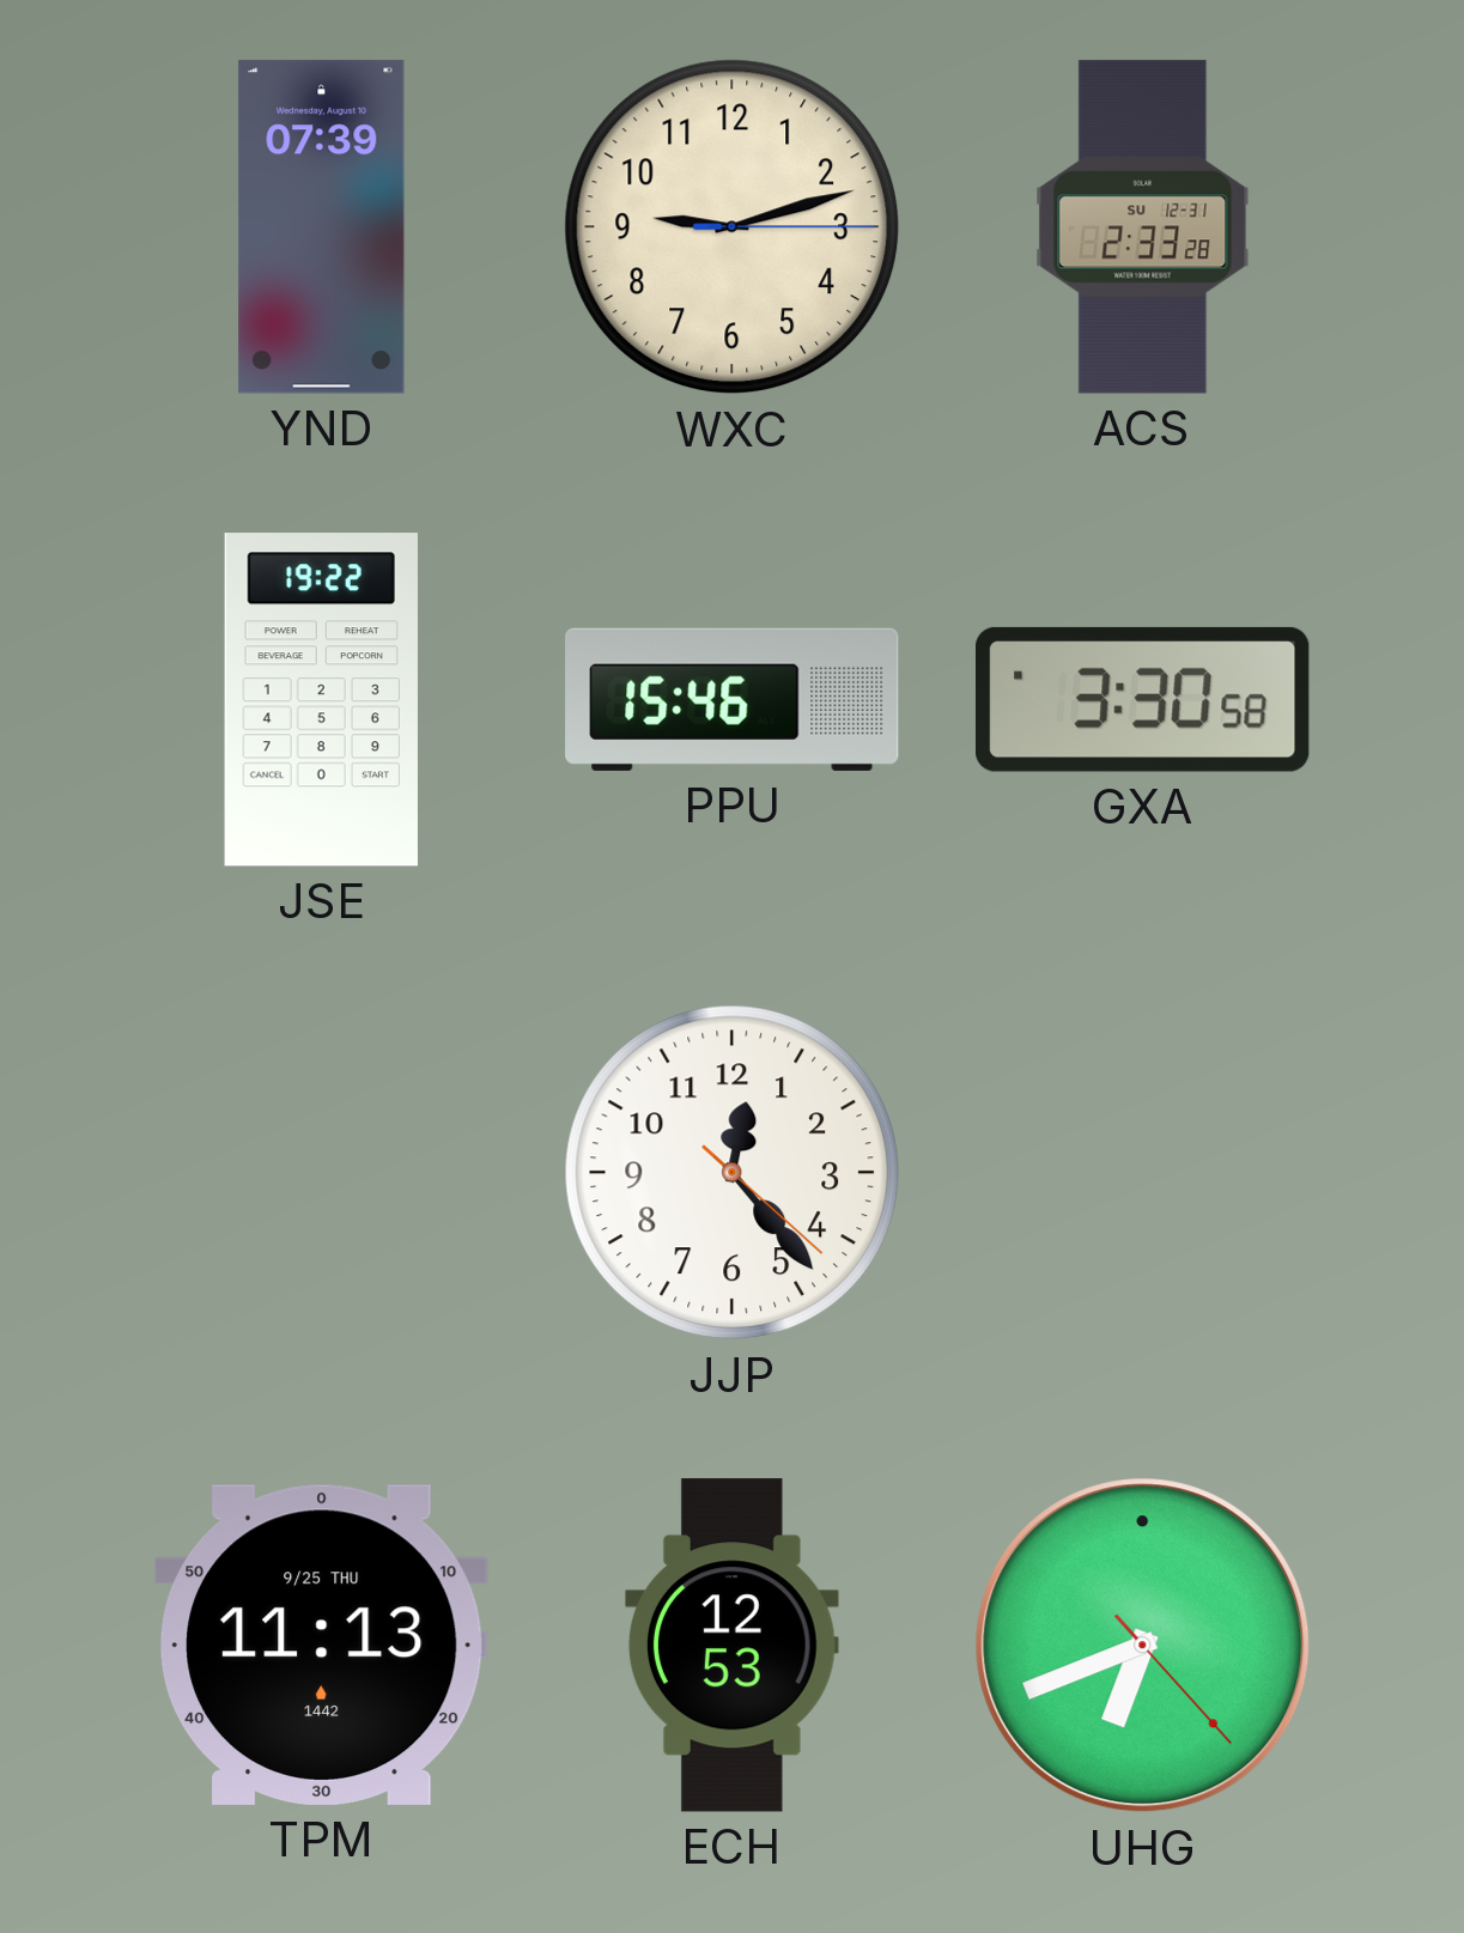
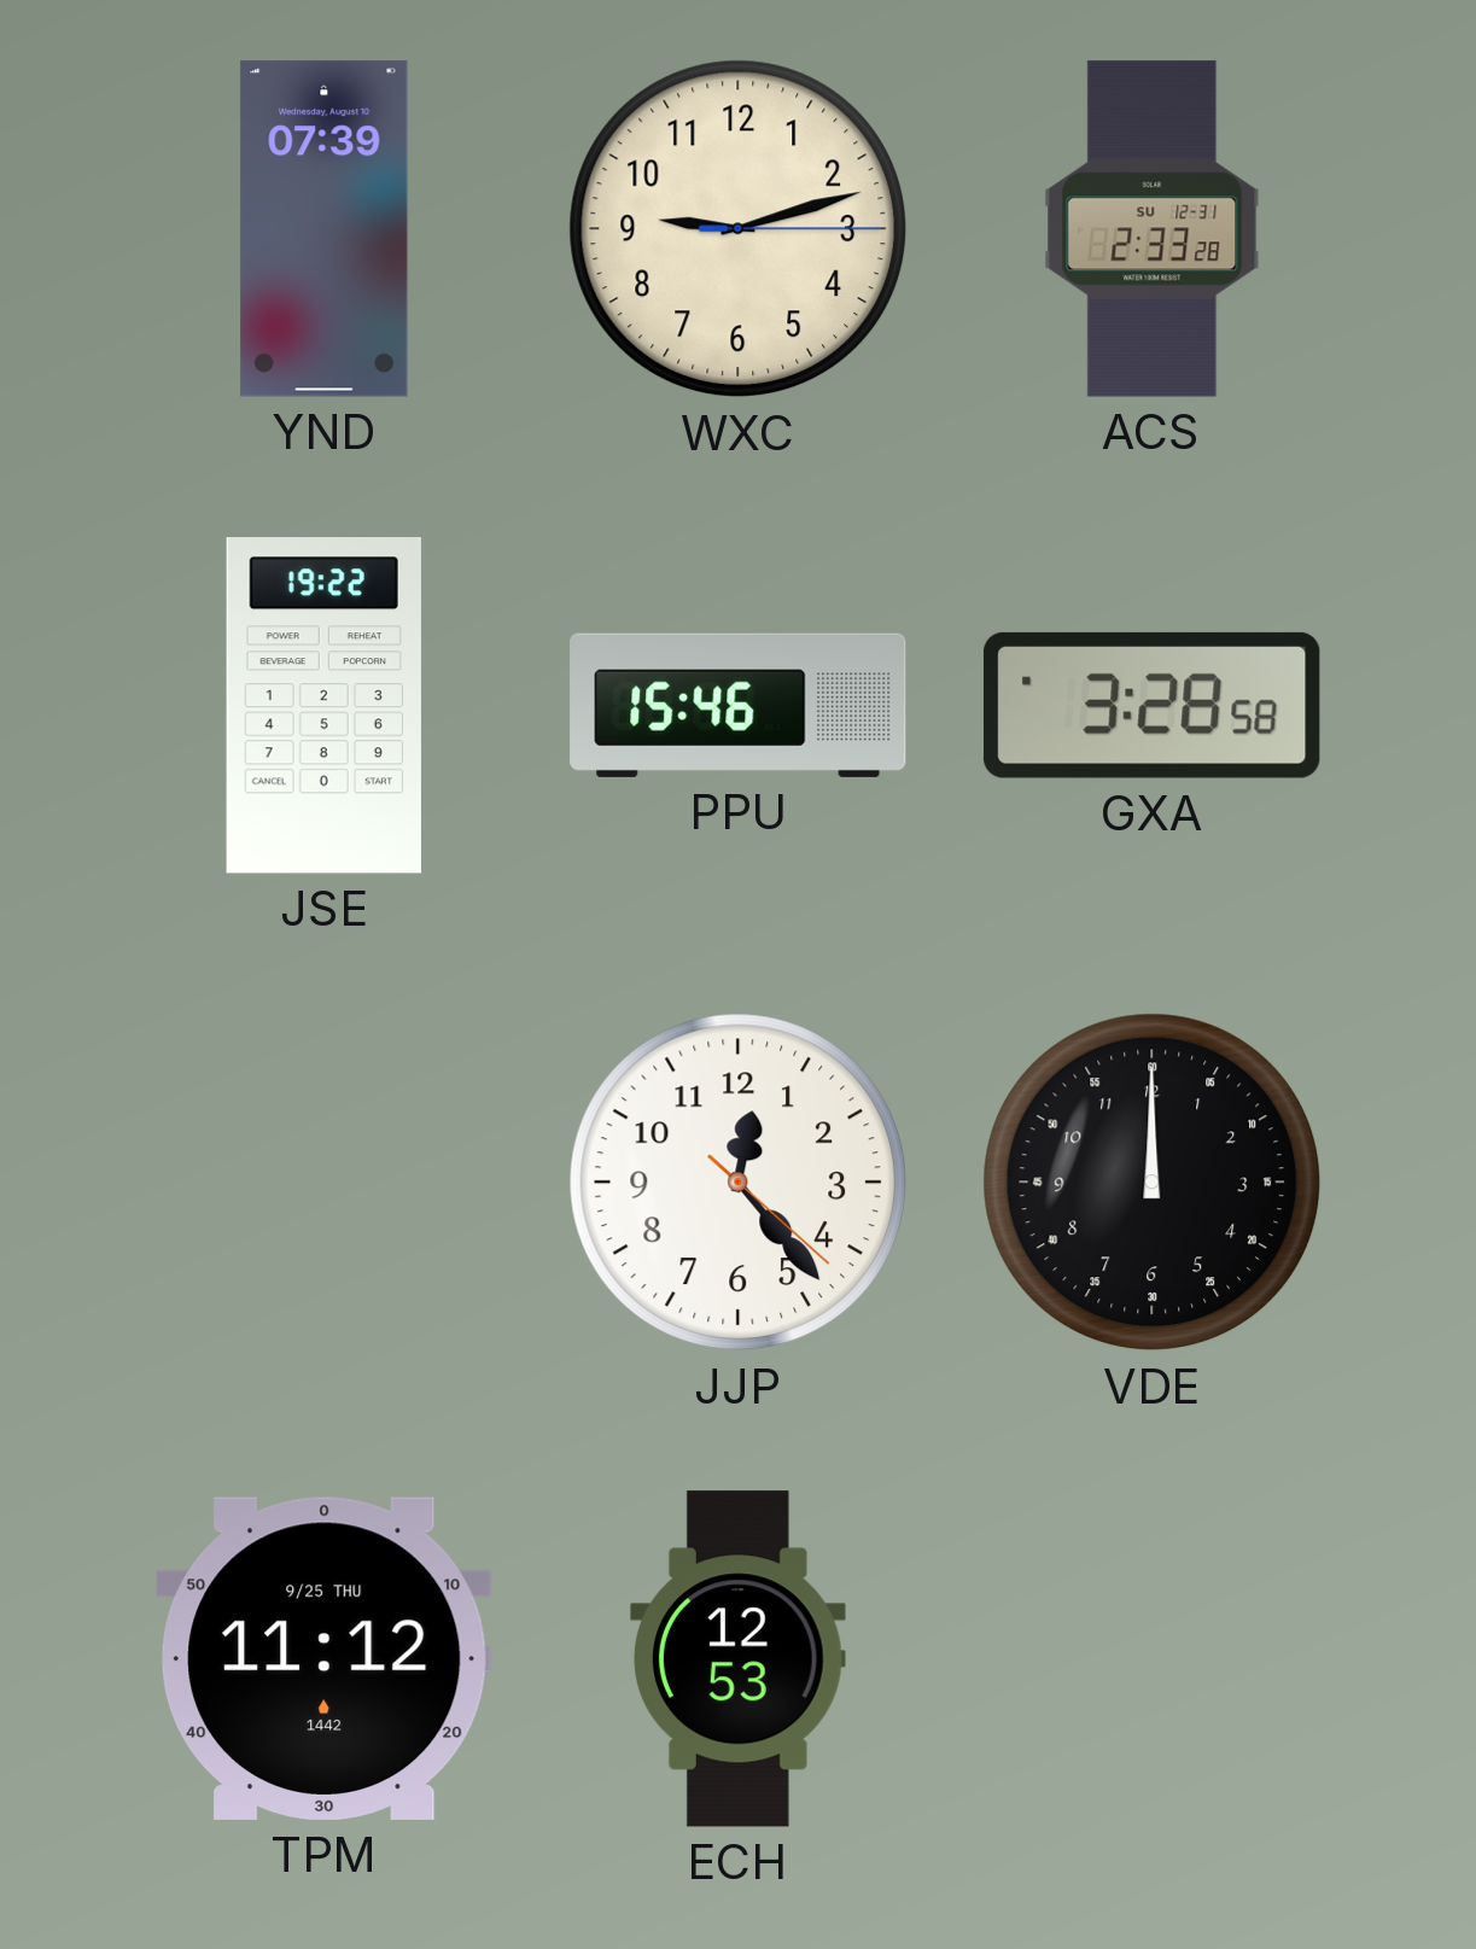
GXA: 3:30 -> 3:28
VDE: none -> 12:00
TPM: 11:13 -> 11:12
UHG: 6:41 -> none
